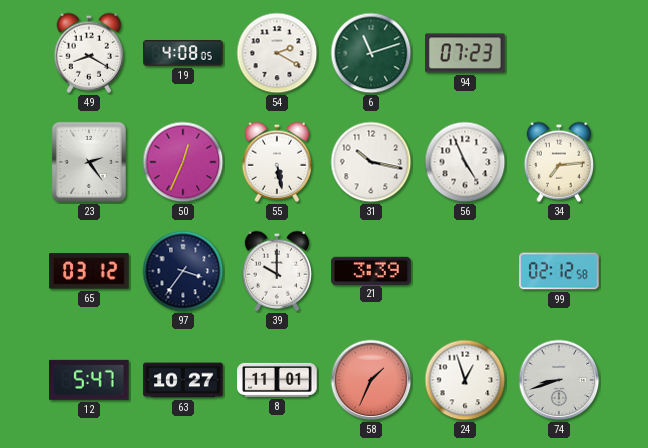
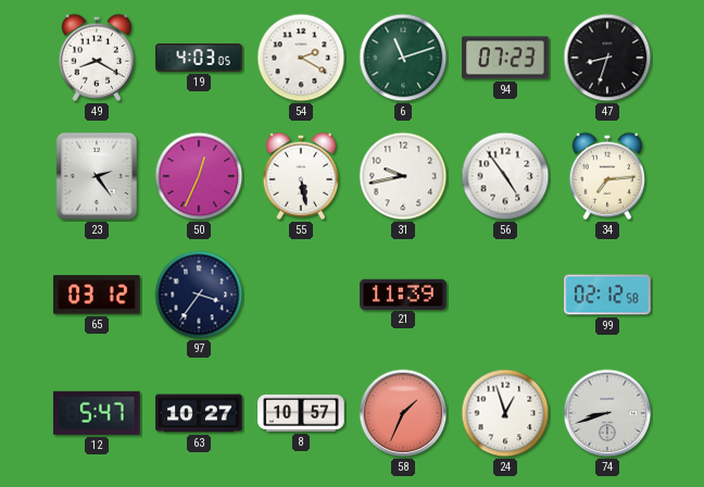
19: 4:08 -> 4:03
47: none -> 8:33
31: 10:17 -> 9:43
56: 4:56 -> 4:54
39: 10:00 -> none
21: 3:39 -> 11:39
8: 11:01 -> 10:57
